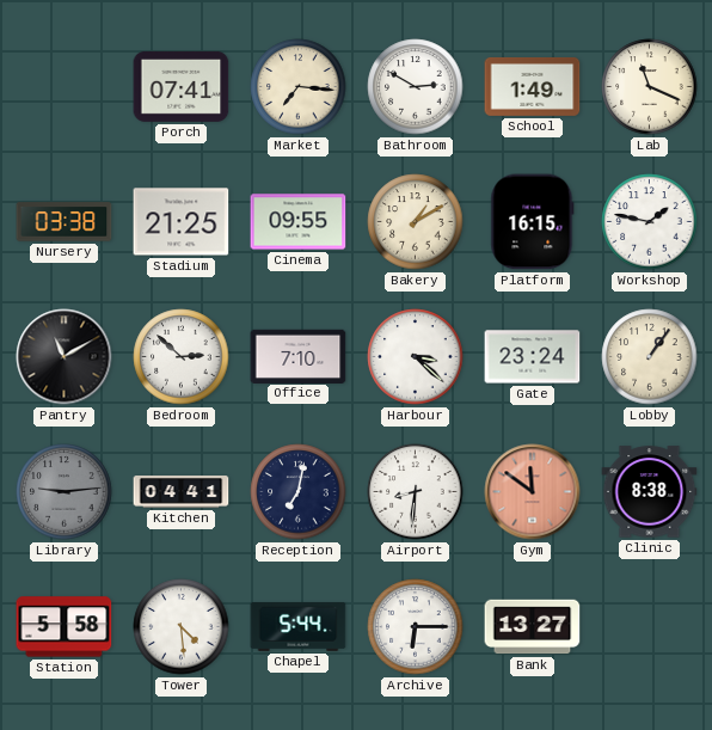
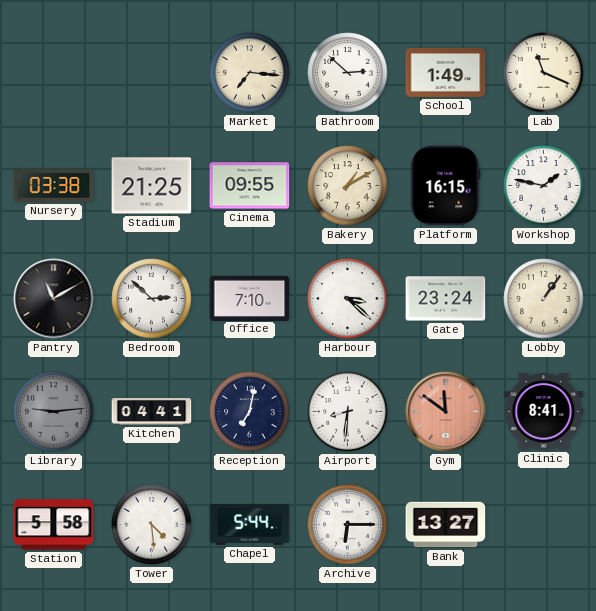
Porch: 07:41 -> none
Bathroom: 2:50 -> 2:52
Clinic: 8:38 -> 8:41
